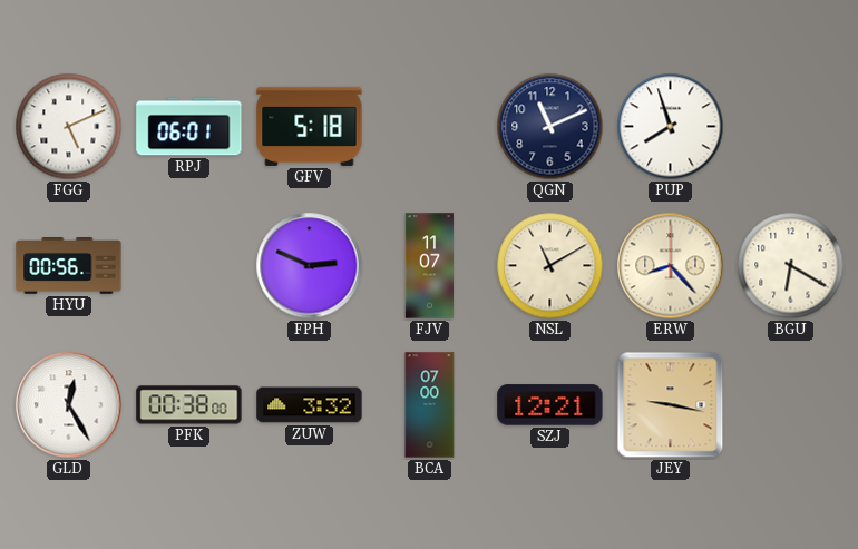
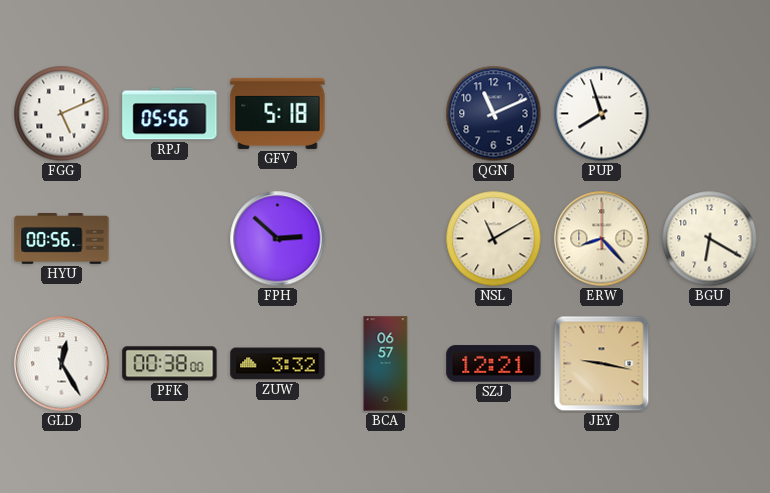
RPJ: 06:01 -> 05:56
FPH: 2:49 -> 2:52
FJV: 11:07 -> none
BCA: 07:00 -> 06:57
